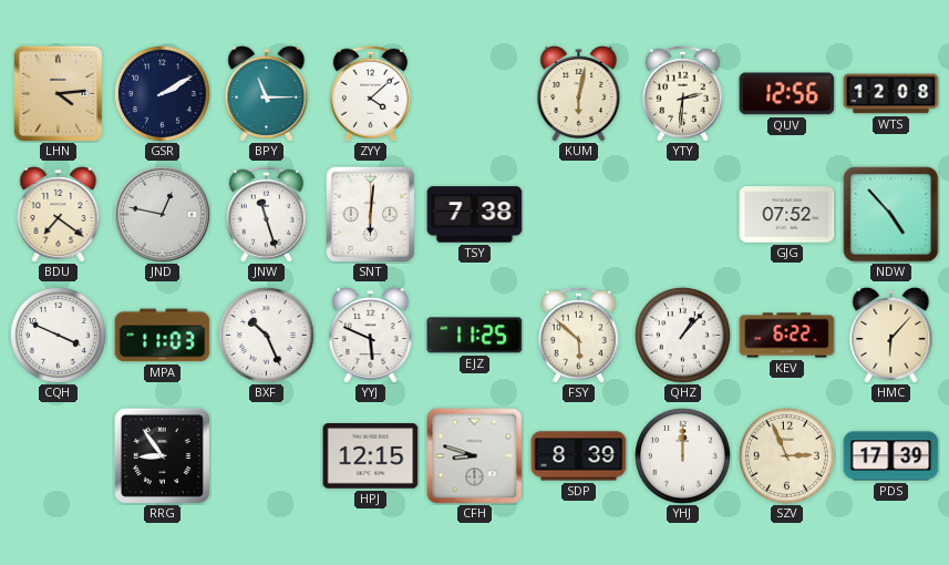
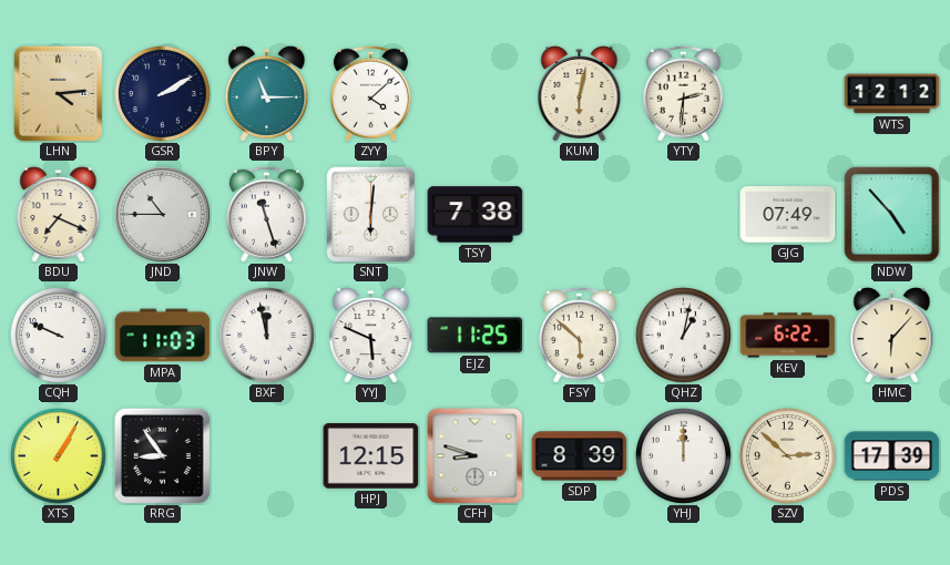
QUV: 12:56 -> none
WTS: 12:08 -> 12:12
BDU: 7:21 -> 7:19
JND: 12:47 -> 10:45
GJG: 07:52 -> 07:49
CQH: 3:49 -> 9:49
BXF: 10:26 -> 11:58
QHZ: 1:07 -> 1:02
XTS: none -> 1:05
SZV: 2:56 -> 2:52
